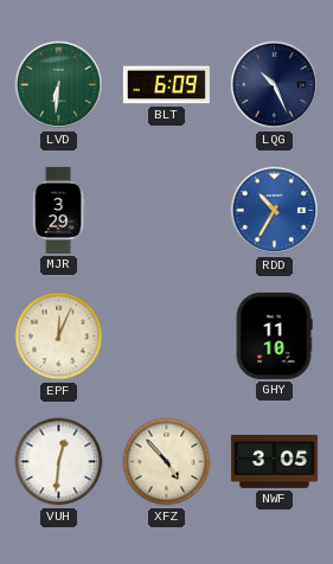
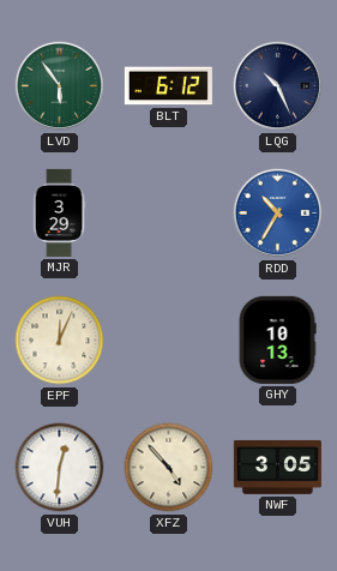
LVD: 6:31 -> 5:54
BLT: 6:09 -> 6:12
GHY: 11:10 -> 10:13
